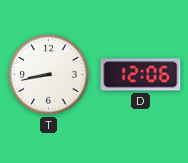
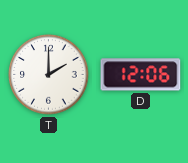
T: 8:43 -> 2:00
